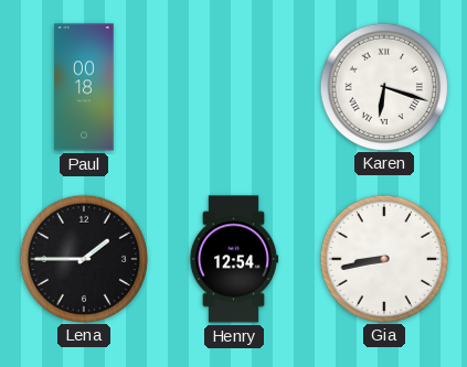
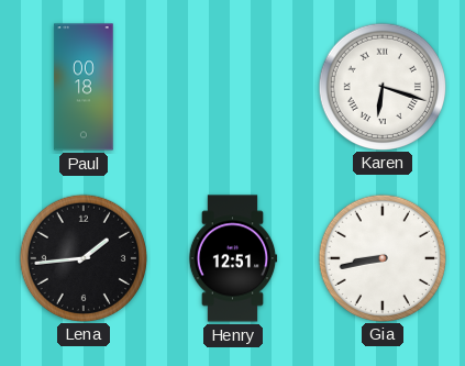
Lena: 1:45 -> 1:44
Henry: 12:54 -> 12:51
